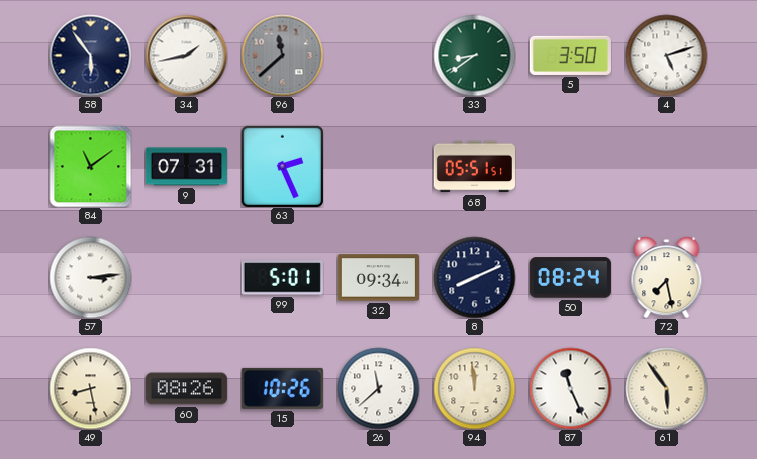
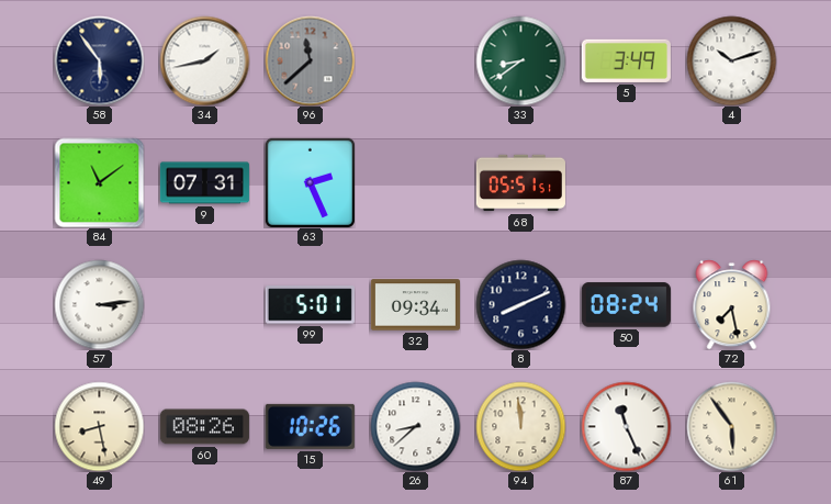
5: 3:50 -> 3:49
4: 5:12 -> 10:12
26: 11:38 -> 8:38
